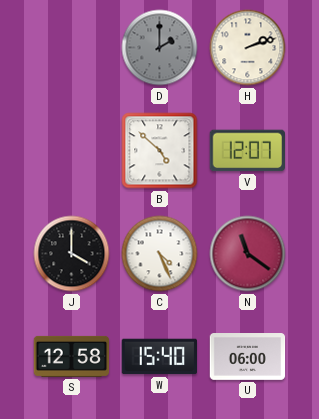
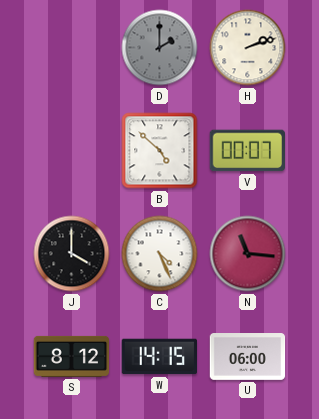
V: 12:07 -> 00:07
N: 11:21 -> 11:16
S: 12:58 -> 8:12
W: 15:40 -> 14:15
